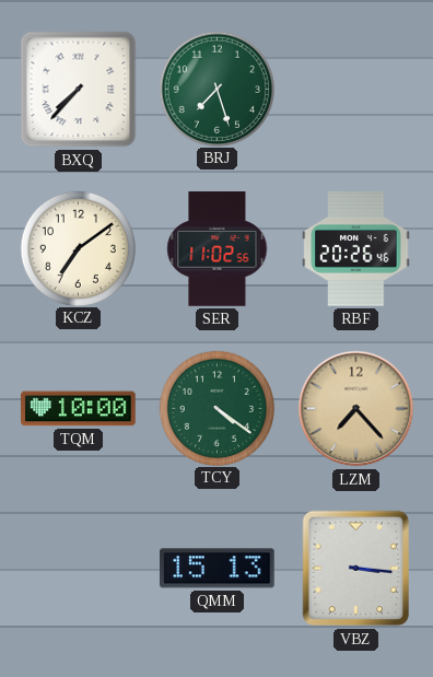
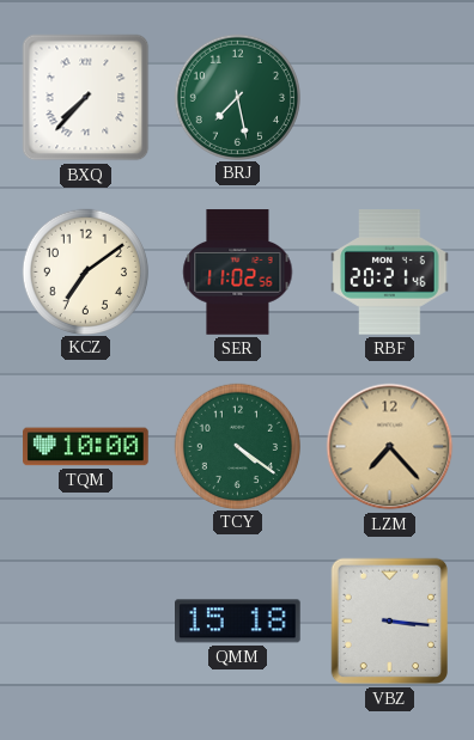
BRJ: 7:27 -> 7:28
RBF: 20:26 -> 20:21
QMM: 15:13 -> 15:18
